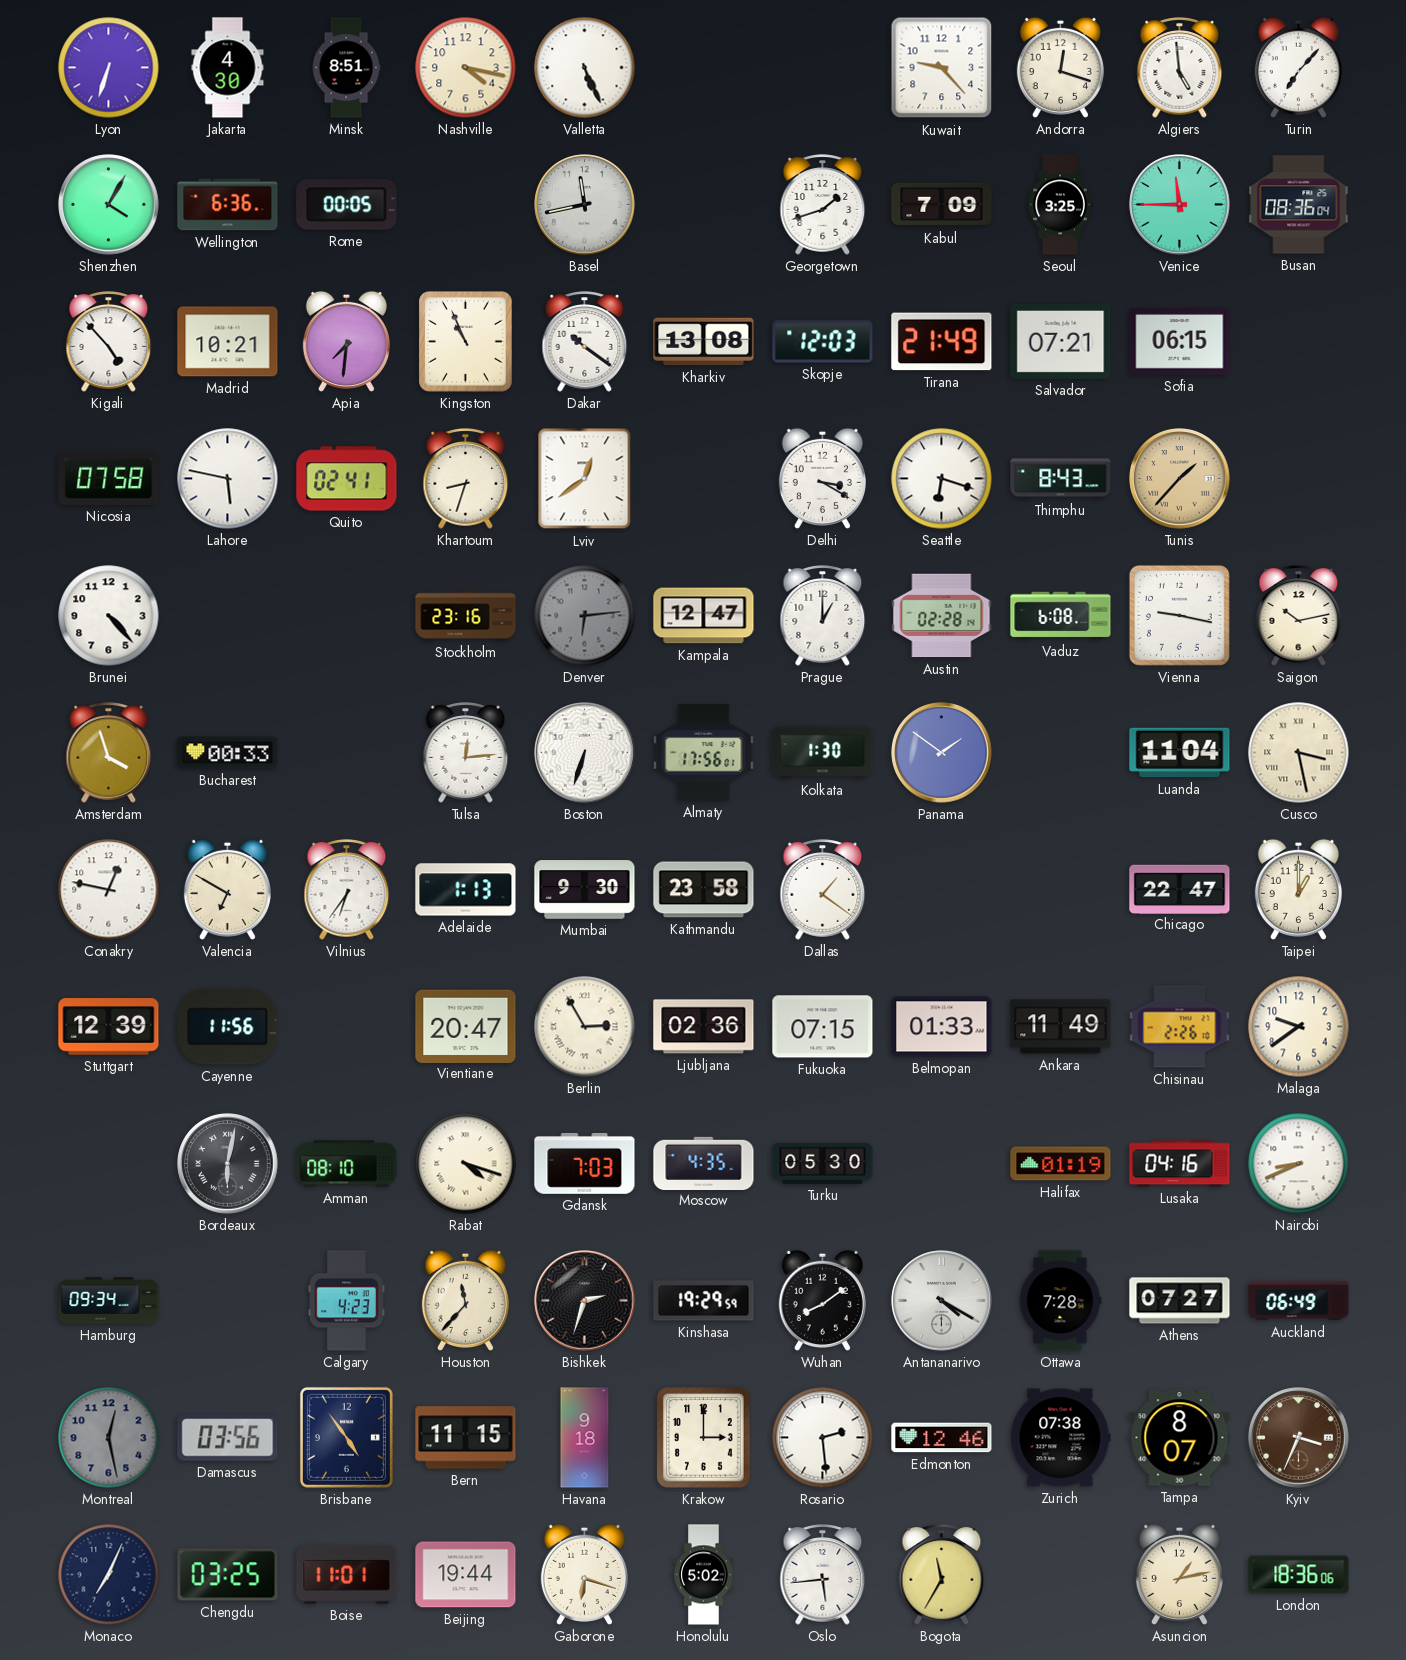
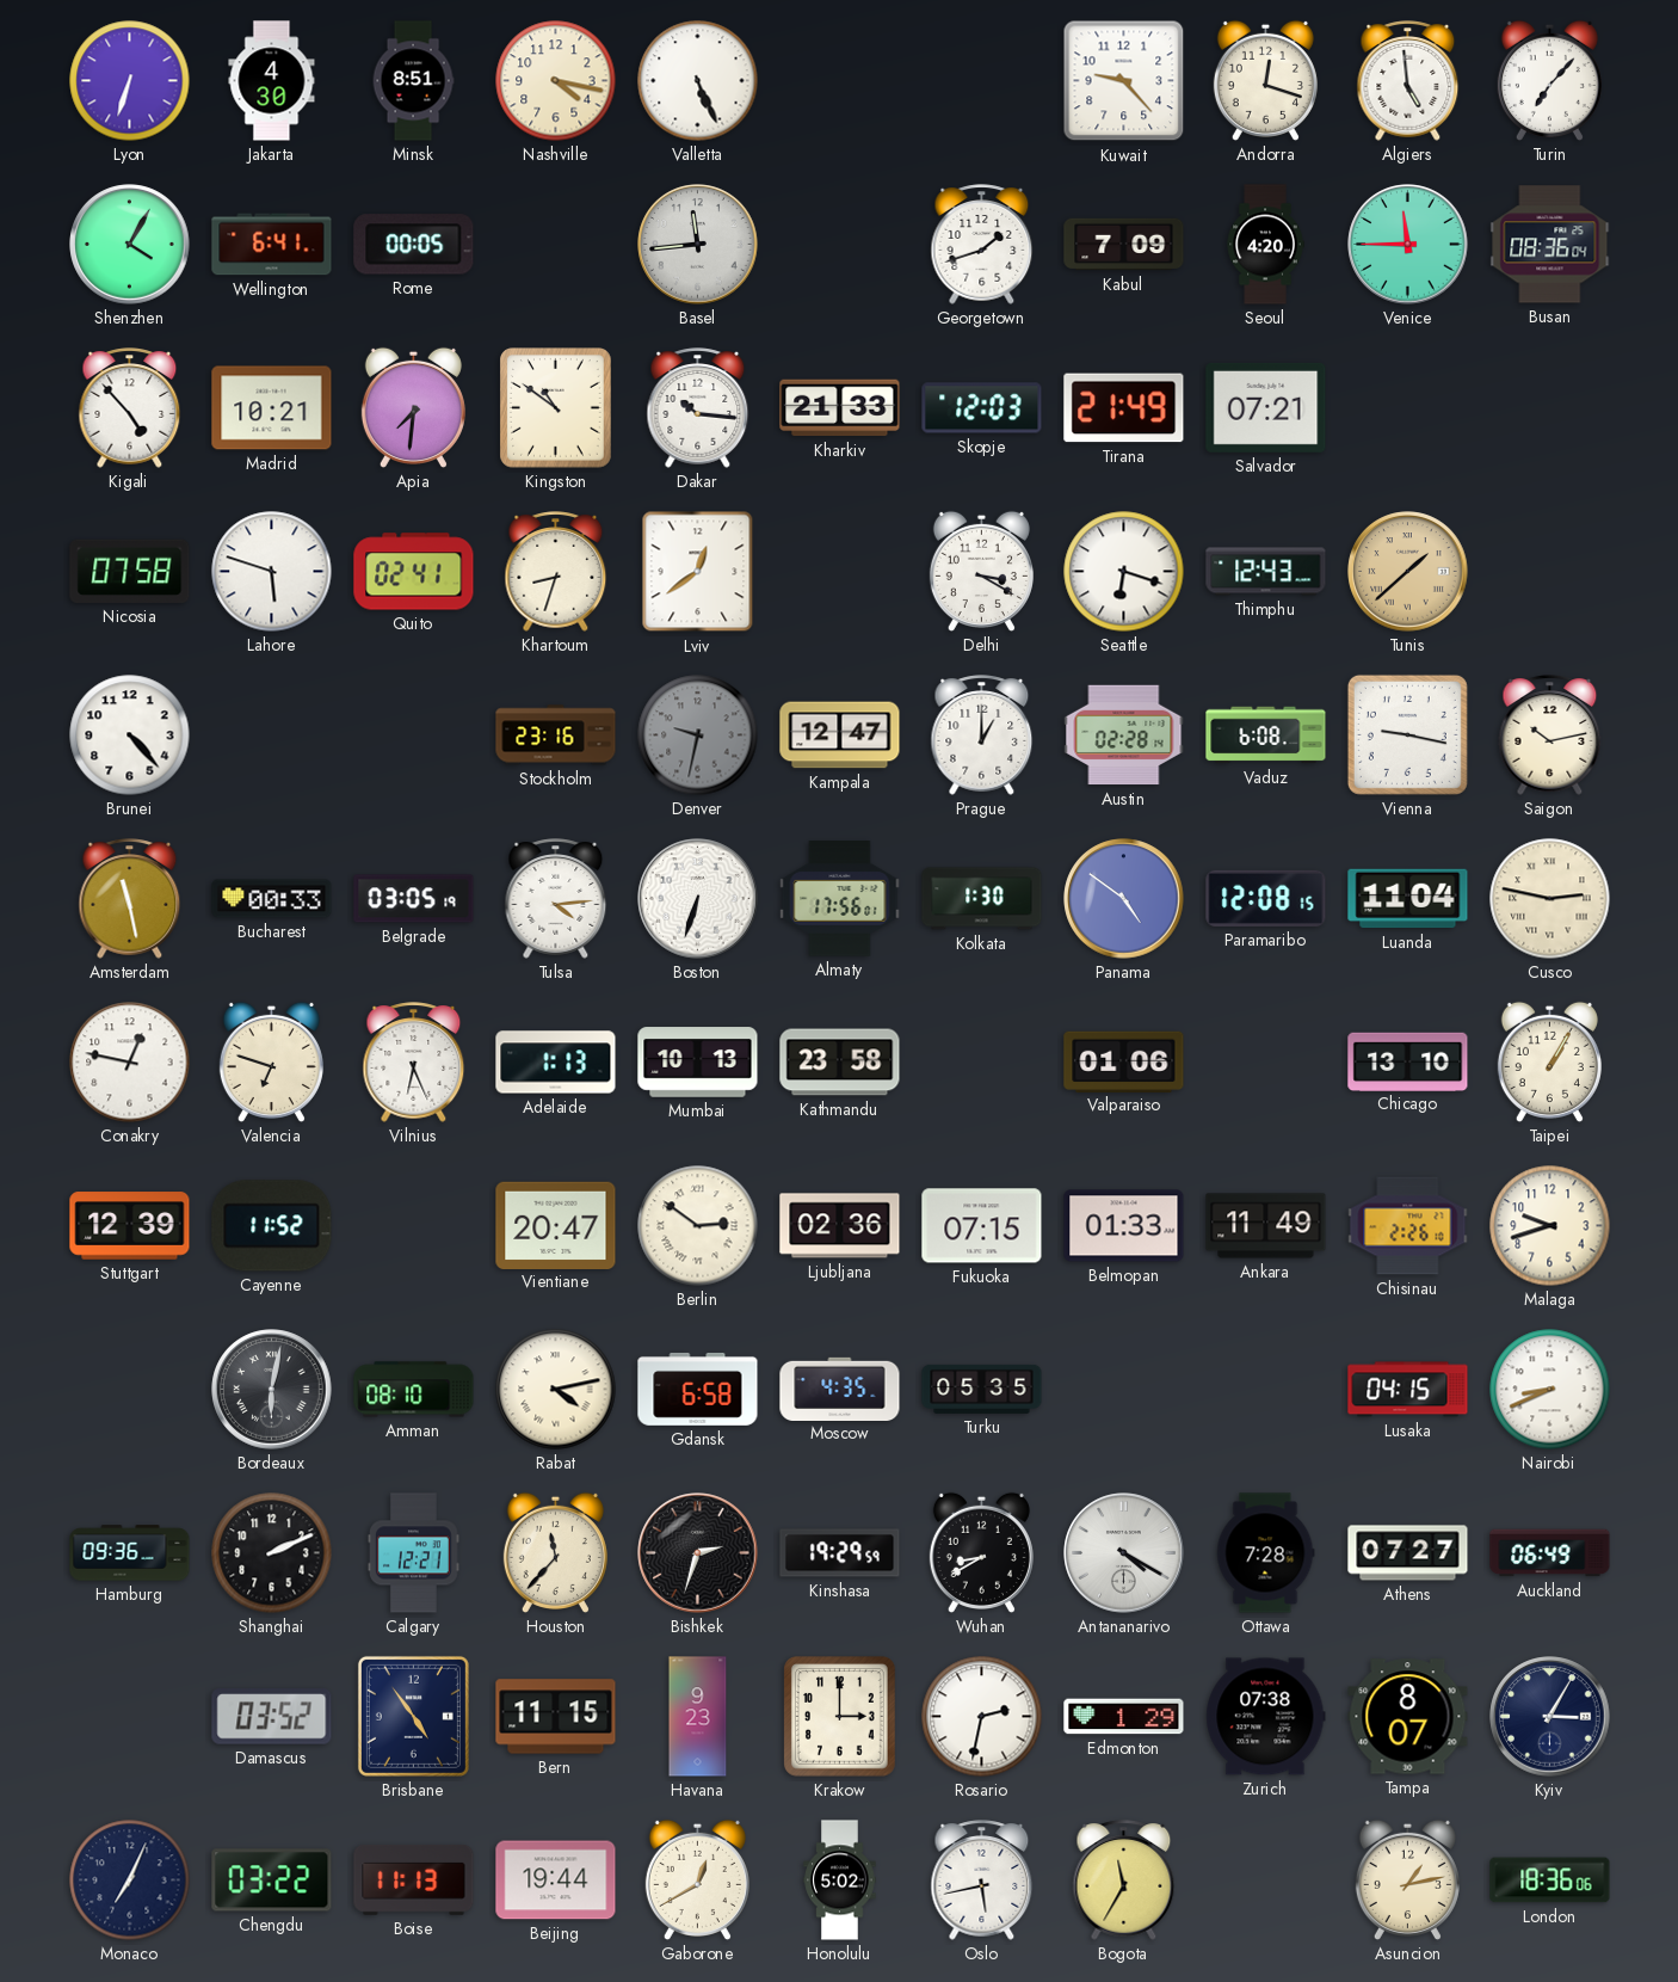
Wellington: 6:36 -> 6:41
Basel: 11:43 -> 11:44
Seoul: 3:25 -> 4:20
Kingston: 10:56 -> 10:51
Dakar: 10:21 -> 10:16
Kharkiv: 13:08 -> 21:33
Sofia: 06:15 -> none
Lahore: 5:47 -> 5:48
Thimphu: 8:43 -> 12:43
Tunis: 1:37 -> 1:38
Denver: 6:14 -> 9:32
Amsterdam: 3:57 -> 11:28
Belgrade: none -> 03:05
Tulsa: 12:14 -> 4:14
Panama: 1:51 -> 4:51
Paramaribo: none -> 12:08
Cusco: 3:28 -> 2:47
Valencia: 6:50 -> 6:48
Vilnius: 6:36 -> 6:26
Mumbai: 9:30 -> 10:13
Dallas: 1:21 -> none
Valparaiso: none -> 01:06
Chicago: 22:47 -> 13:10
Taipei: 1:00 -> 1:05
Cayenne: 11:56 -> 11:52
Berlin: 2:55 -> 2:51
Malaga: 9:39 -> 9:42
Rabat: 4:18 -> 4:13
Gdansk: 7:03 -> 6:58
Turku: 05:30 -> 05:35
Halifax: 01:19 -> none
Lusaka: 04:16 -> 04:15
Hamburg: 09:34 -> 09:36
Shanghai: none -> 2:11
Calgary: 4:23 -> 12:21
Wuhan: 8:09 -> 8:40
Montreal: 12:28 -> none
Damascus: 03:56 -> 03:52
Havana: 9:18 -> 9:23
Rosario: 2:29 -> 2:32
Edmonton: 12:46 -> 1:29
Kyiv: 3:34 -> 3:05
Kyiv dial: brown -> navy
Chengdu: 03:25 -> 03:22
Boise: 11:01 -> 11:13
Gaborone: 6:18 -> 12:40
Oslo: 5:44 -> 5:43
